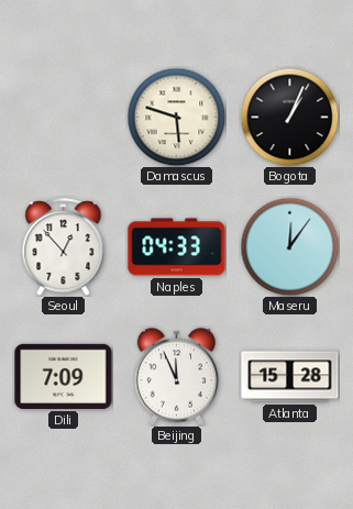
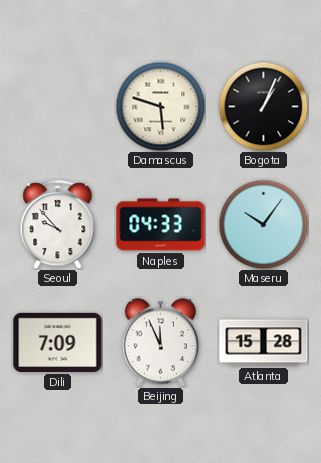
Seoul: 12:53 -> 9:53
Maseru: 12:06 -> 10:06
